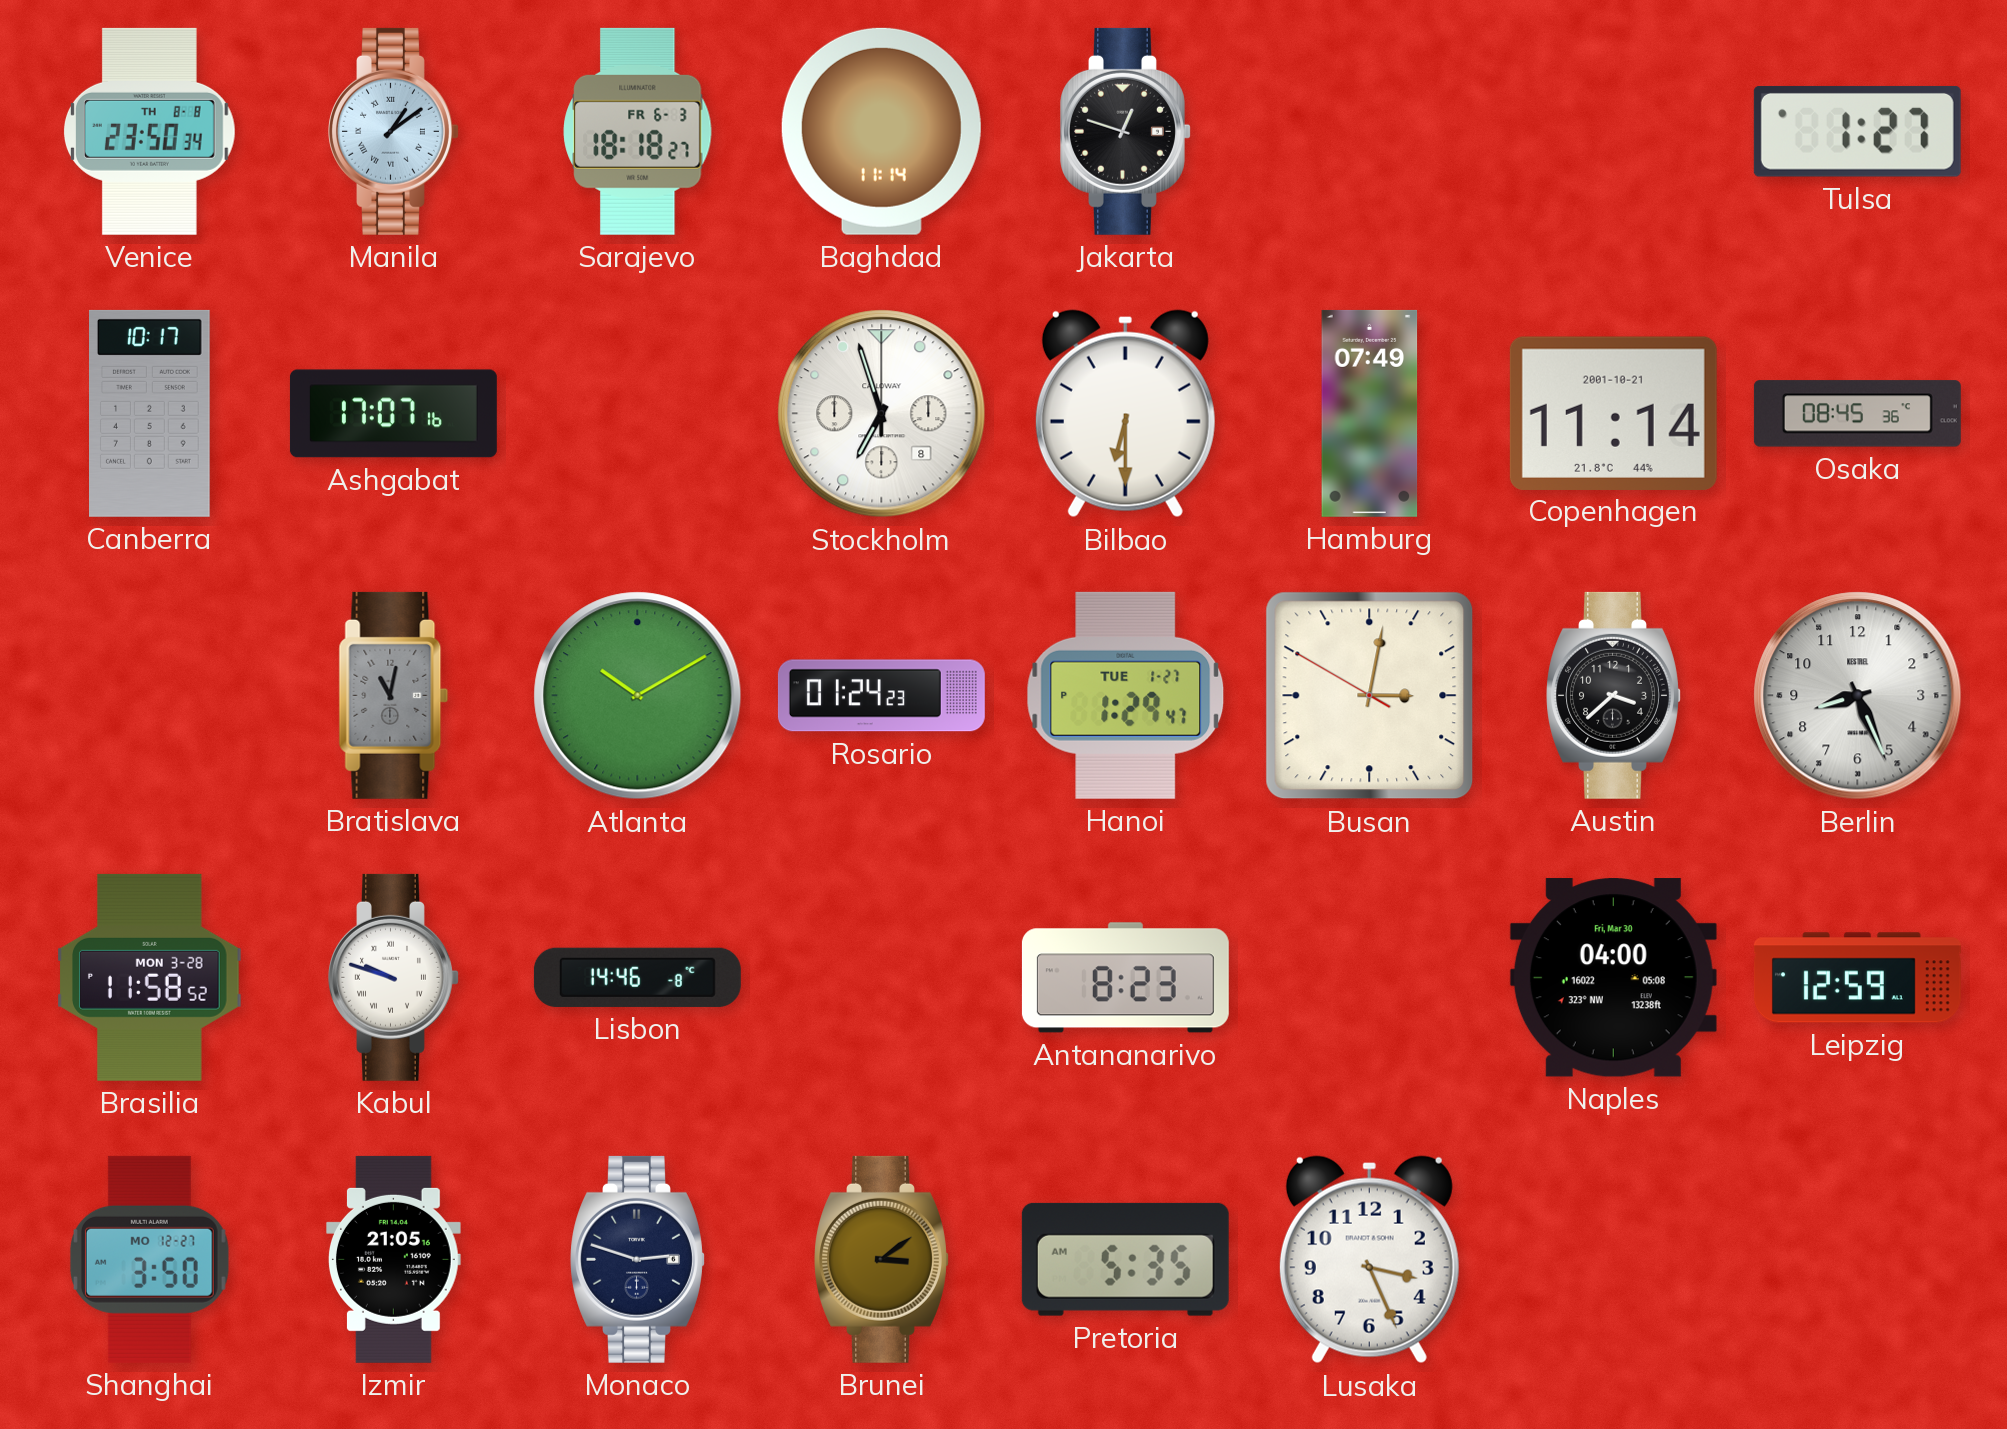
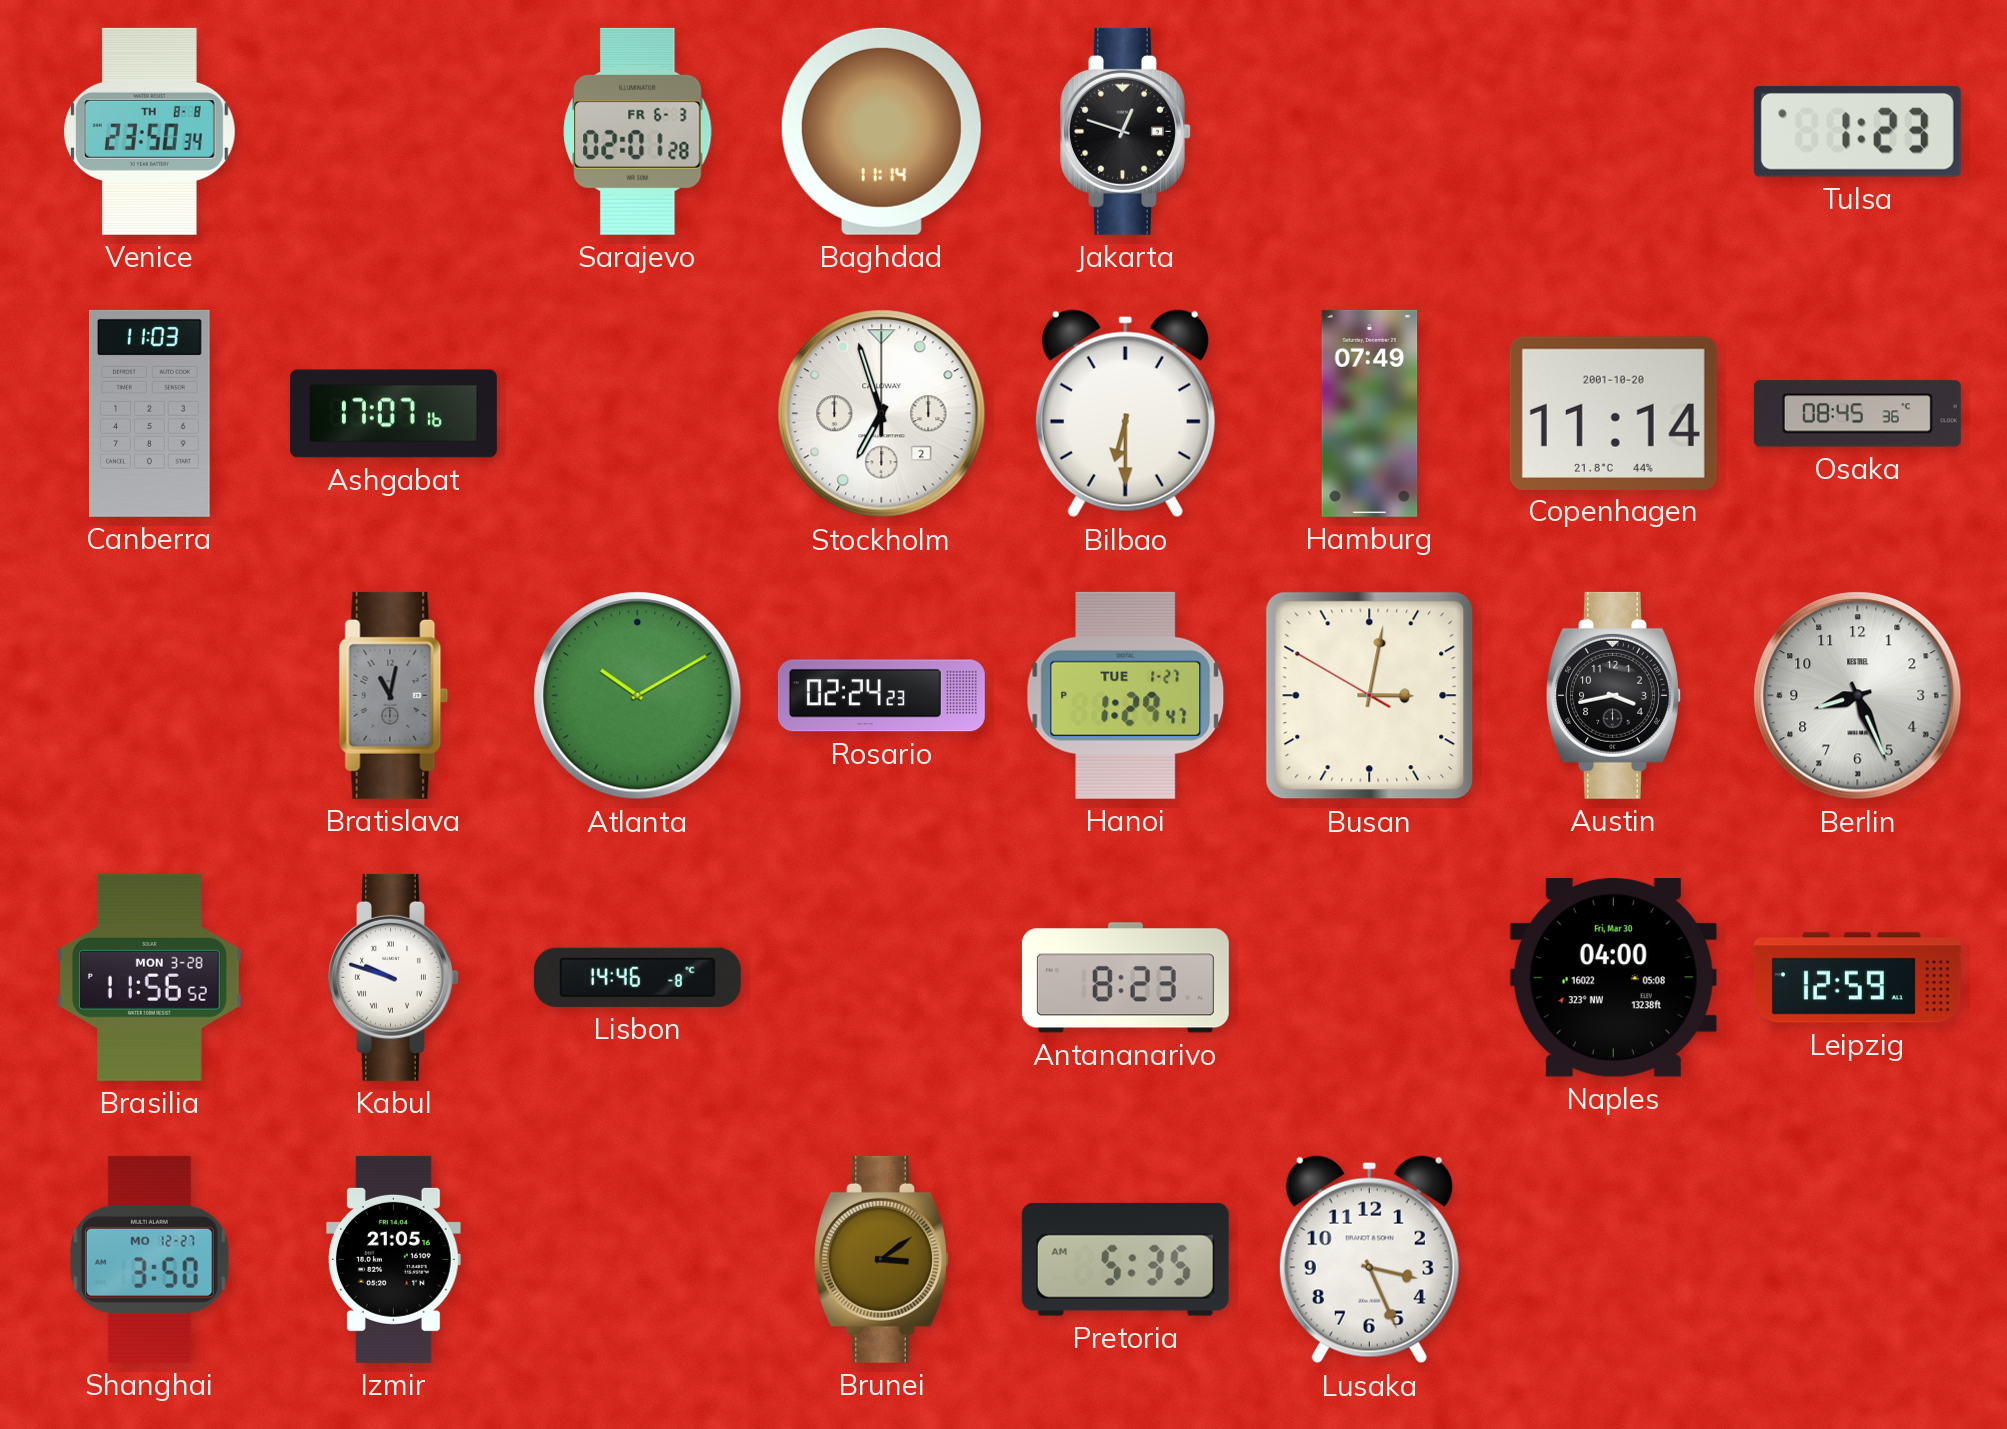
Manila: 1:09 -> none
Sarajevo: 18:18 -> 02:01
Tulsa: 1:27 -> 1:23
Canberra: 10:17 -> 11:03
Stockholm date: 8 -> 2
Copenhagen date: 2001-10-21 -> 2001-10-20
Rosario: 01:24 -> 02:24
Austin: 3:38 -> 3:43
Brasilia: 11:58 -> 11:56
Monaco: 2:48 -> none
